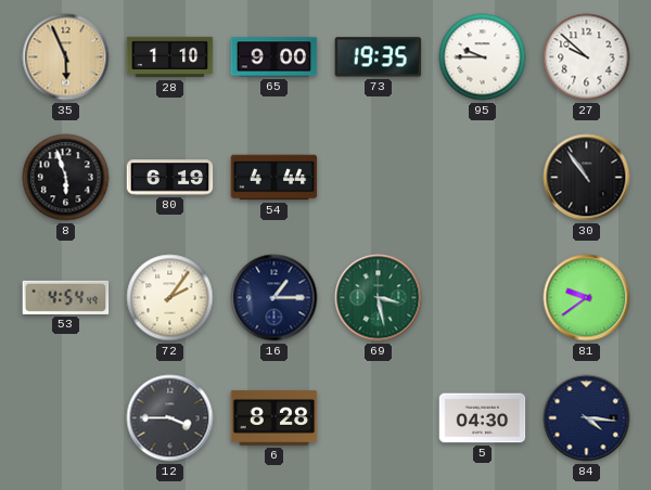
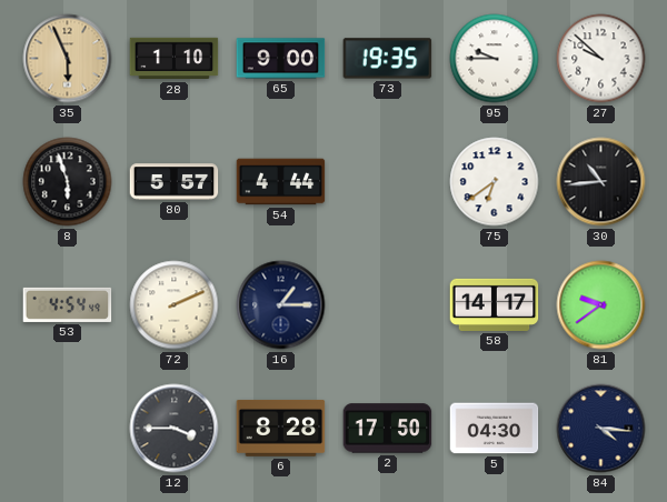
80: 6:19 -> 5:57
75: none -> 6:39
30: 10:54 -> 10:44
72: 2:06 -> 2:11
69: 3:28 -> none
58: none -> 14:17
2: none -> 17:50
